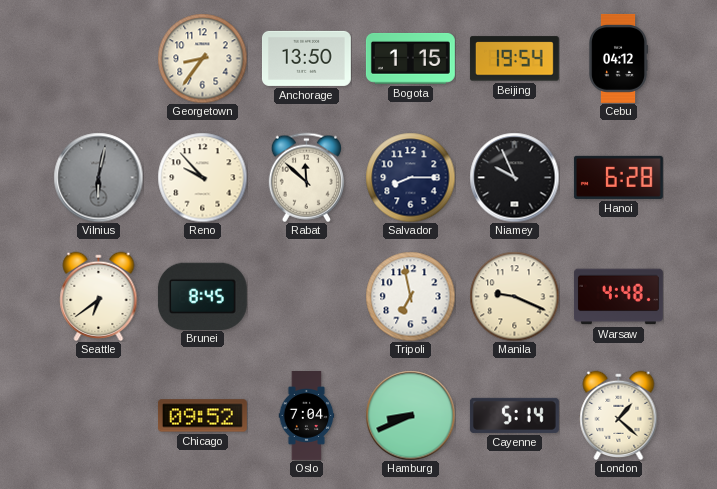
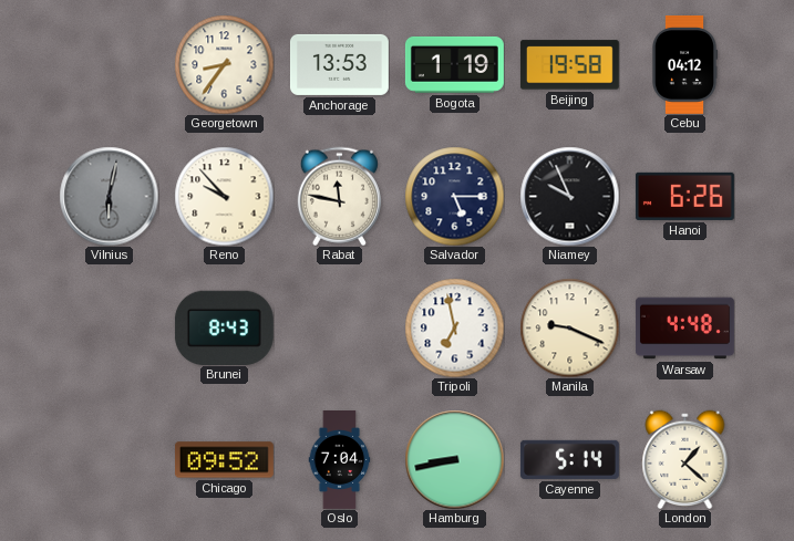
Anchorage: 13:50 -> 13:53
Bogota: 1:15 -> 1:19
Beijing: 19:54 -> 19:58
Rabat: 11:52 -> 11:47
Salvador: 8:15 -> 5:15
Hanoi: 6:28 -> 6:26
Seattle: 6:39 -> none
Brunei: 8:45 -> 8:43
Hamburg: 8:41 -> 8:43
